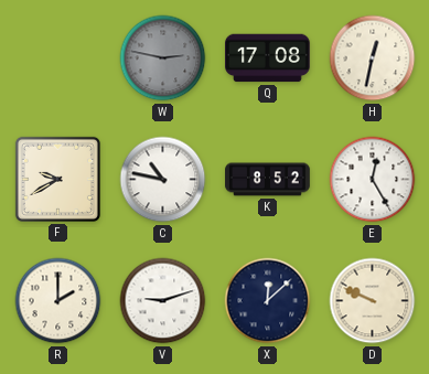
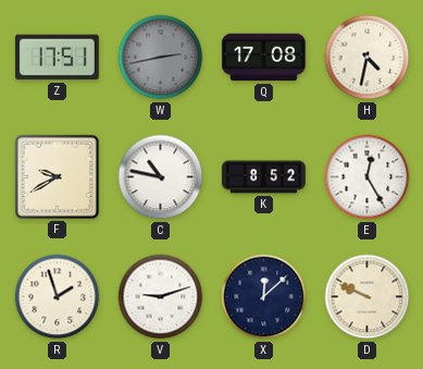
Z: none -> 17:51
W: 2:47 -> 2:43
H: 12:32 -> 4:32
R: 2:00 -> 1:57
